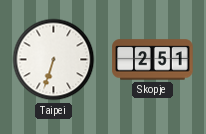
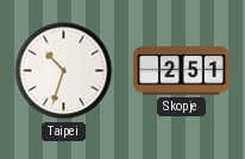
Taipei: 6:33 -> 10:33
